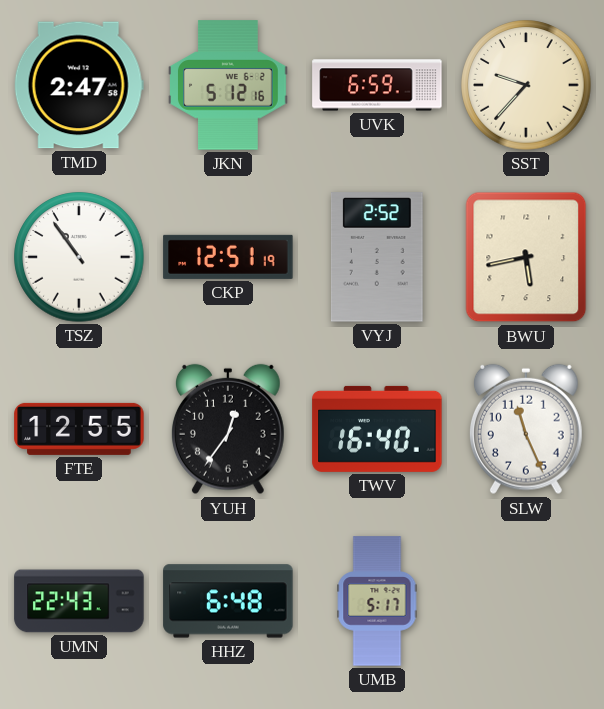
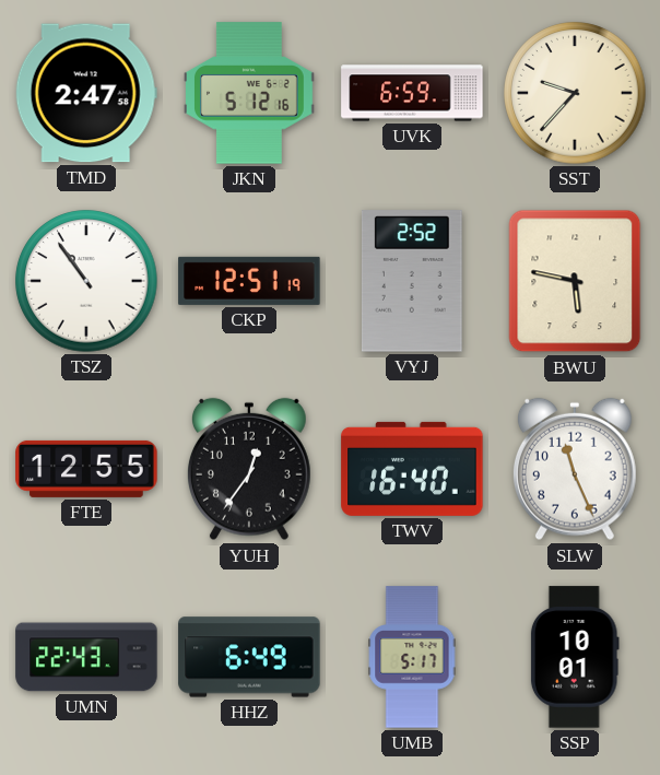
BWU: 5:43 -> 5:47
HHZ: 6:48 -> 6:49
SSP: none -> 10:01
